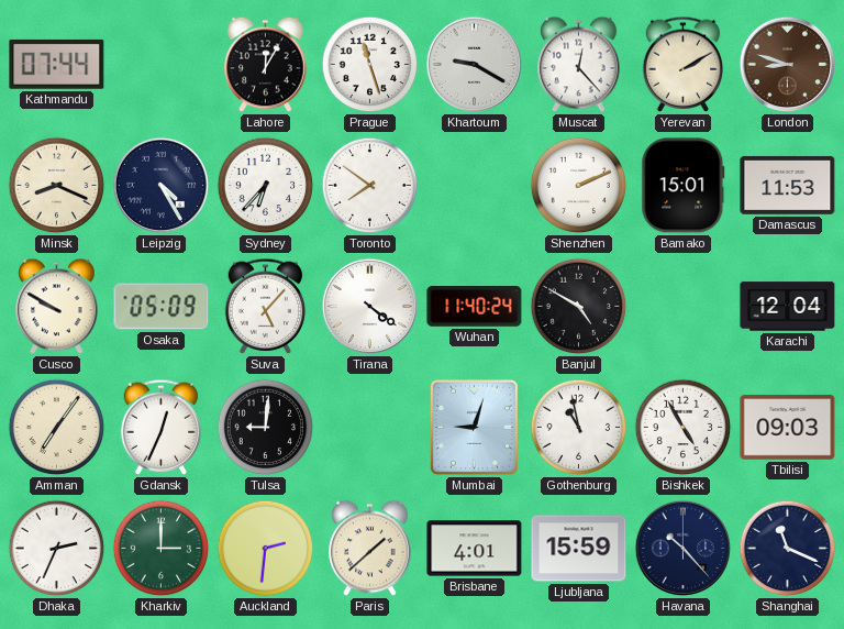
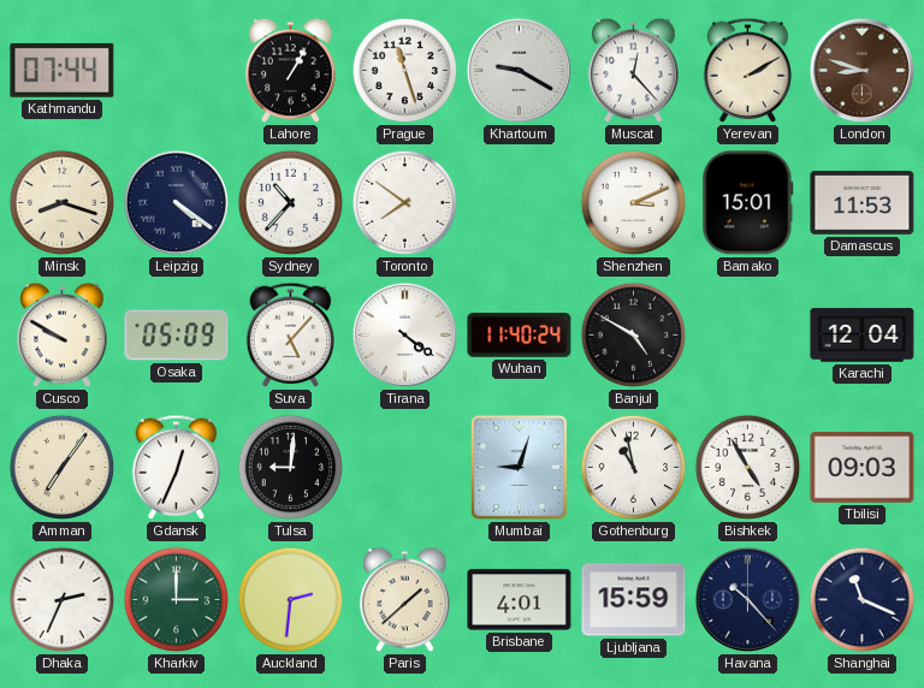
Lahore: 12:05 -> 1:05
Minsk: 8:19 -> 8:18
Leipzig: 4:25 -> 4:21
Sydney: 6:37 -> 10:37
Shenzhen: 2:11 -> 3:11
